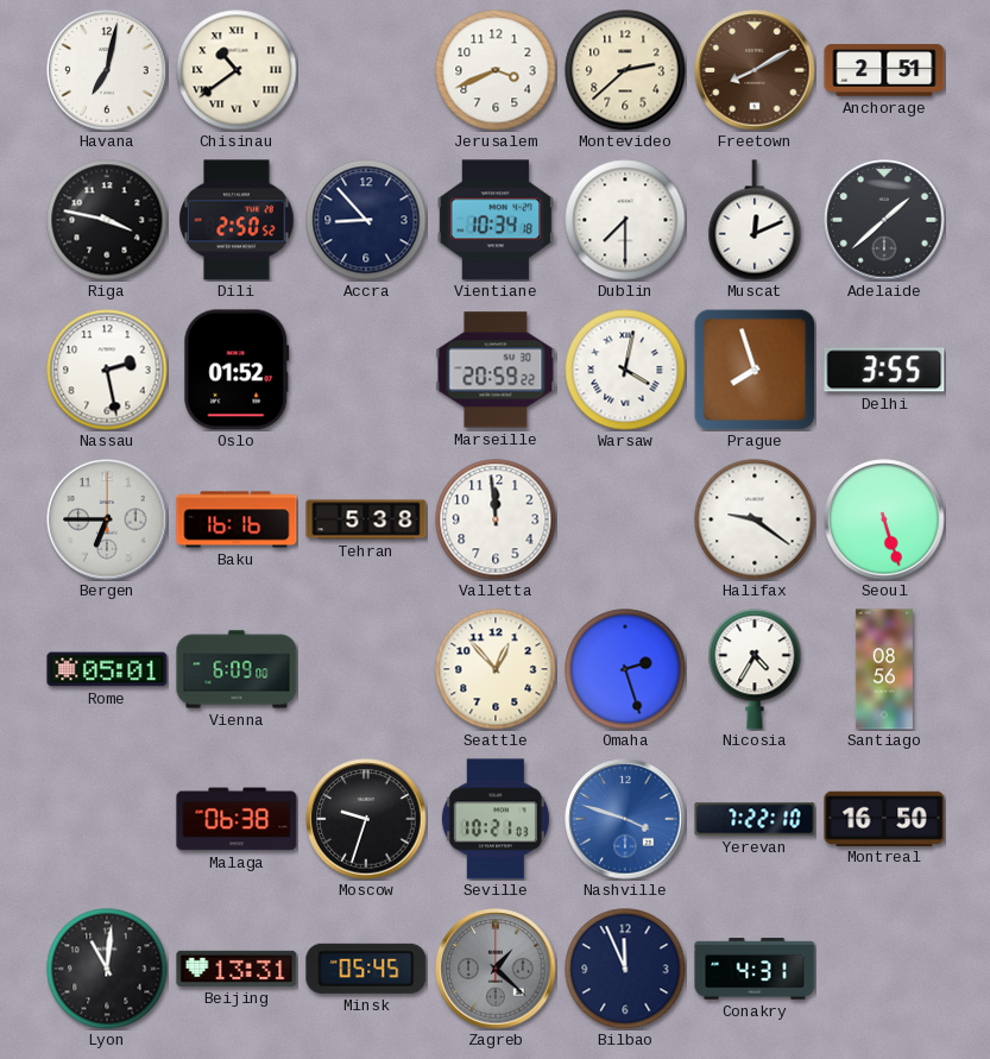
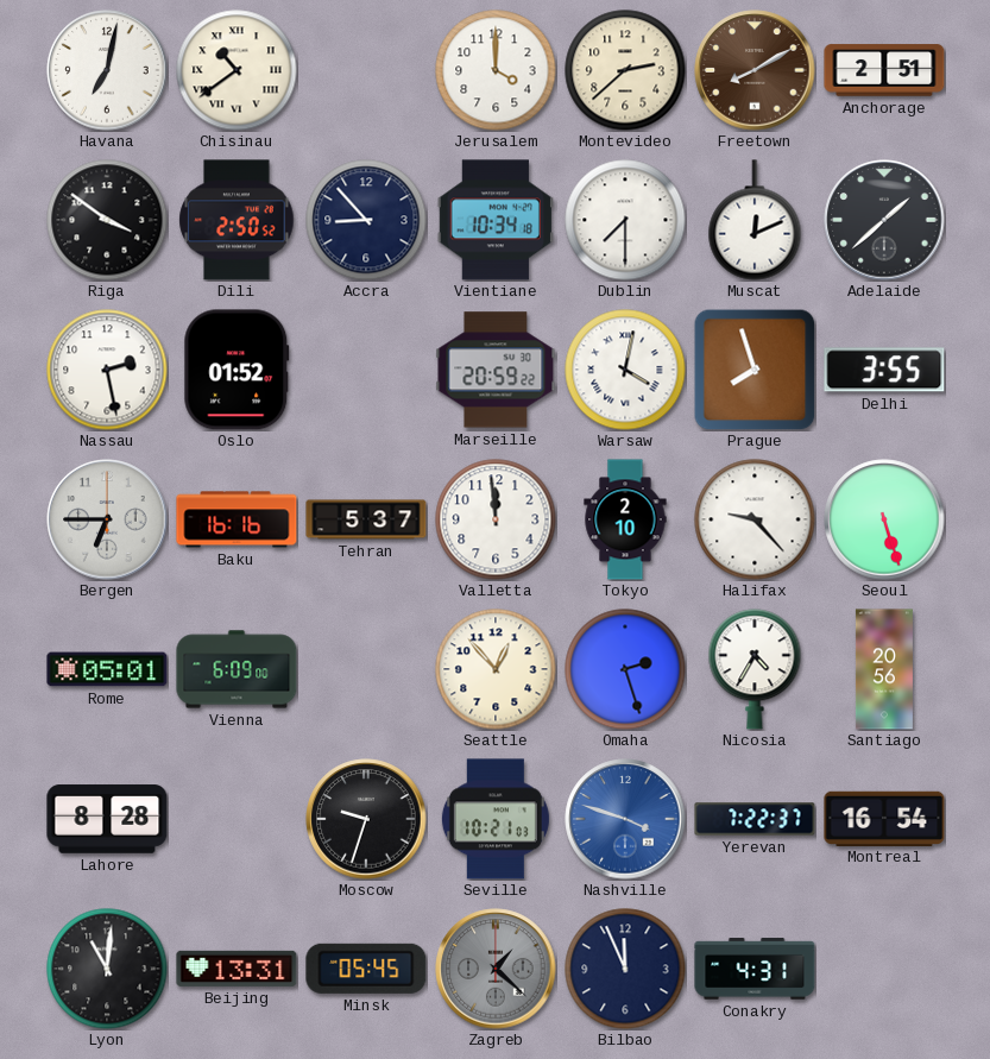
Jerusalem: 3:41 -> 4:00
Riga: 3:47 -> 3:51
Tehran: 5:38 -> 5:37
Tokyo: none -> 2:10
Halifax: 9:21 -> 9:23
Santiago: 08:56 -> 20:56
Lahore: none -> 8:28
Malaga: 06:38 -> none
Yerevan: 7:22:10 -> 7:22:37
Montreal: 16:50 -> 16:54
